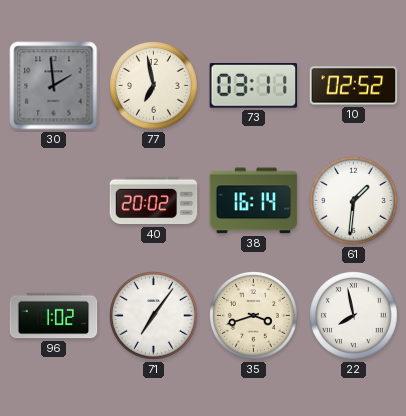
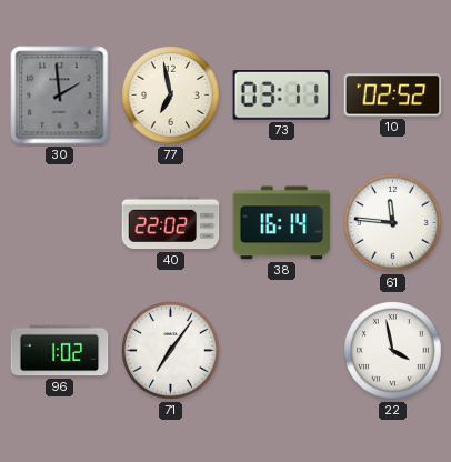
40: 20:02 -> 22:02
61: 1:31 -> 11:46
35: 3:42 -> none
22: 7:58 -> 3:58
